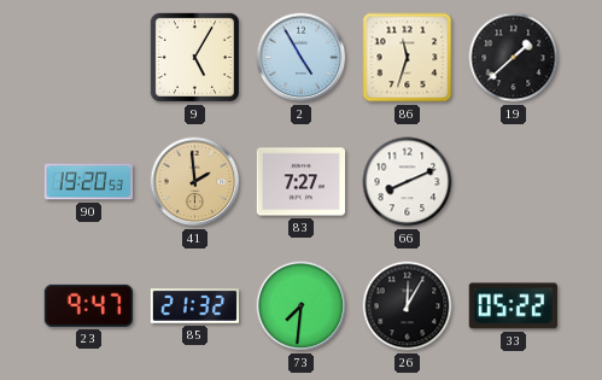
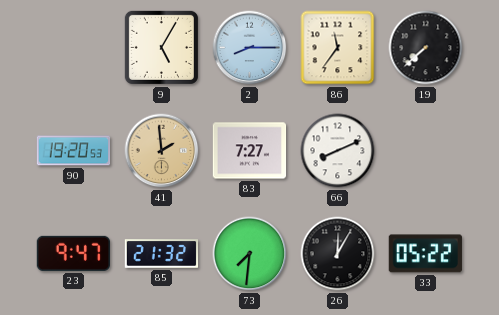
2: 4:55 -> 8:15
86: 11:33 -> 11:36
19: 1:38 -> 7:38
